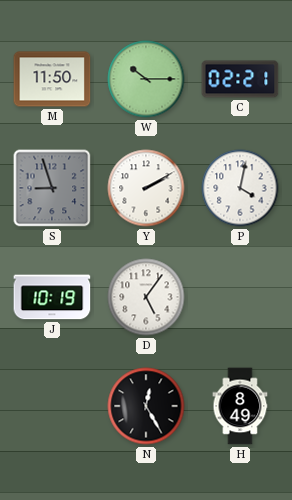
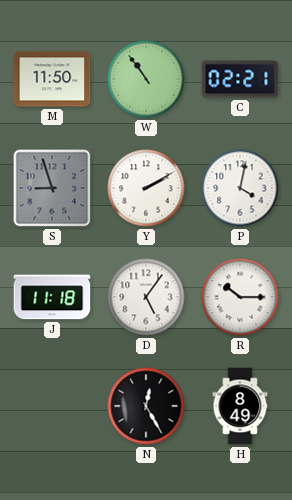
W: 10:15 -> 10:54
J: 10:19 -> 11:18
R: none -> 10:15
